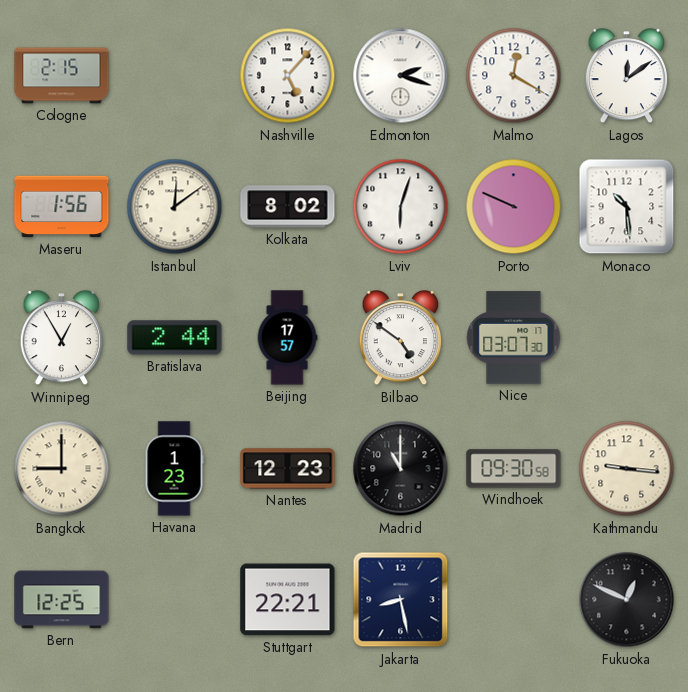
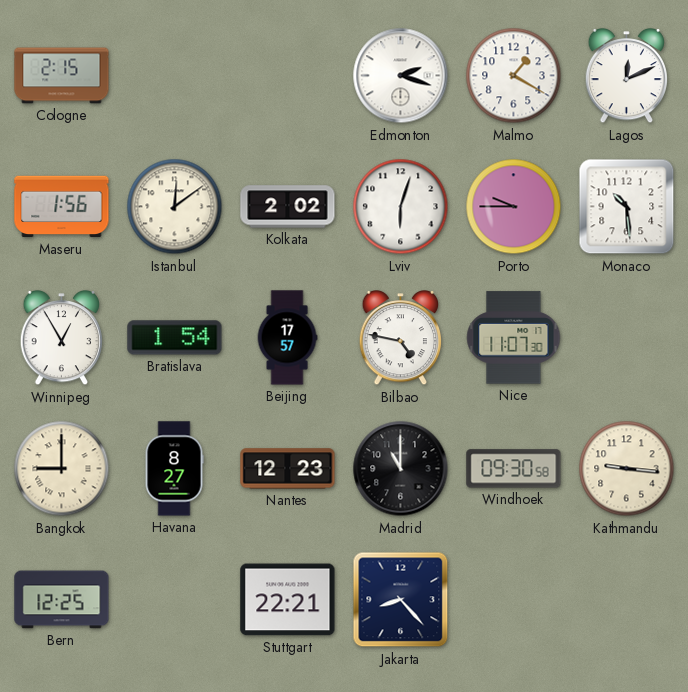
Nashville: 5:07 -> none
Malmo: 12:20 -> 1:20
Lagos: 12:09 -> 12:11
Kolkata: 8:02 -> 2:02
Porto: 9:49 -> 9:45
Bratislava: 2:44 -> 1:54
Bilbao: 4:51 -> 4:47
Nice: 03:07 -> 11:07
Havana: 1:23 -> 8:27
Jakarta: 8:28 -> 8:23
Fukuoka: 12:49 -> none
